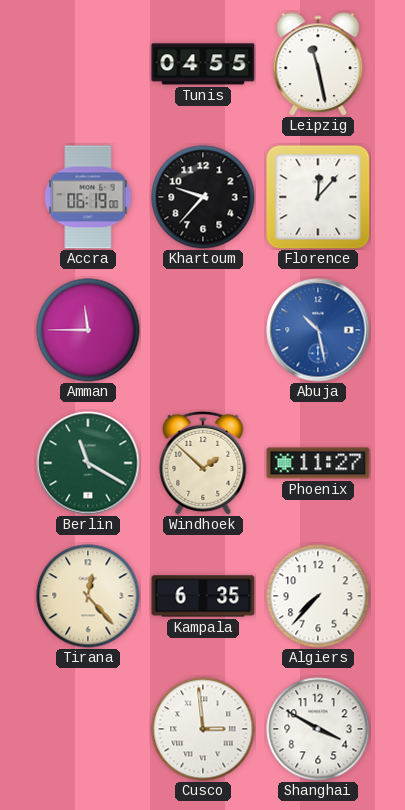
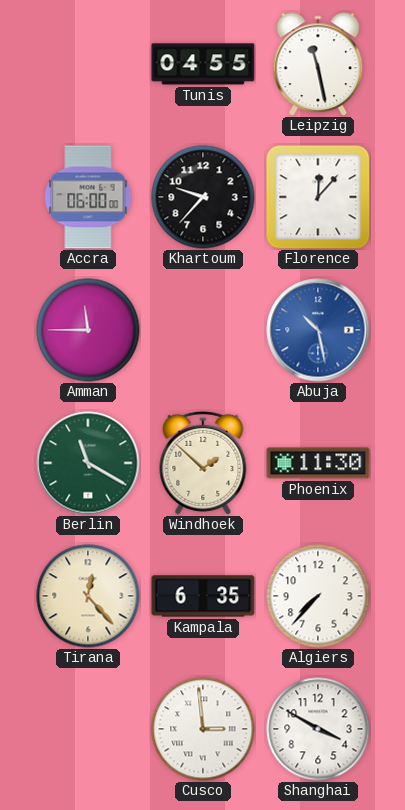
Accra: 06:19 -> 06:00
Phoenix: 11:27 -> 11:30
